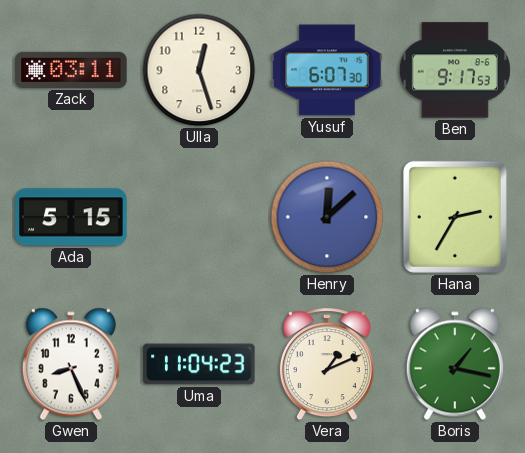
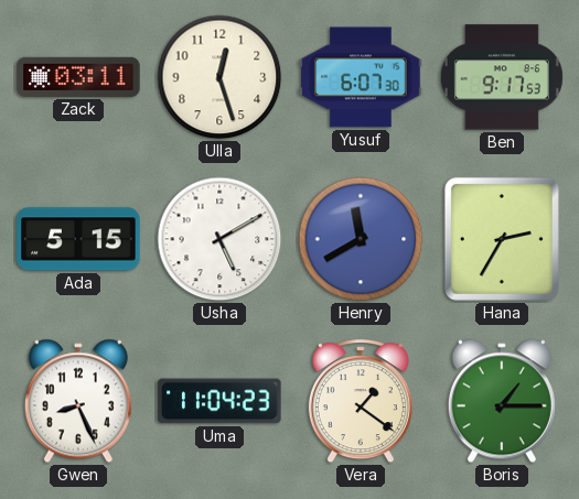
Usha: none -> 5:10
Henry: 12:08 -> 11:40
Vera: 1:11 -> 1:21
Boris: 1:17 -> 1:15
